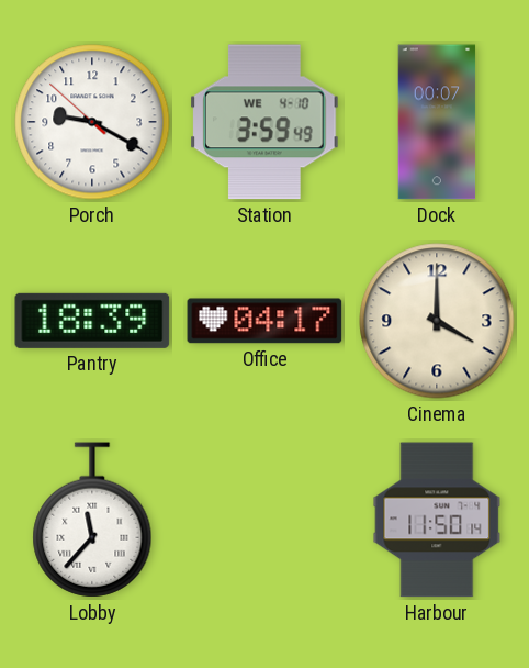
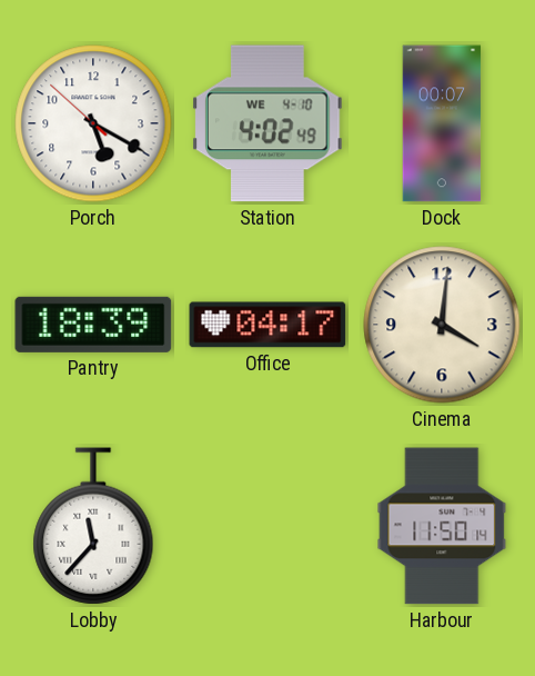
Porch: 9:19 -> 5:19
Station: 3:59 -> 4:02
Cinema: 4:00 -> 4:01
